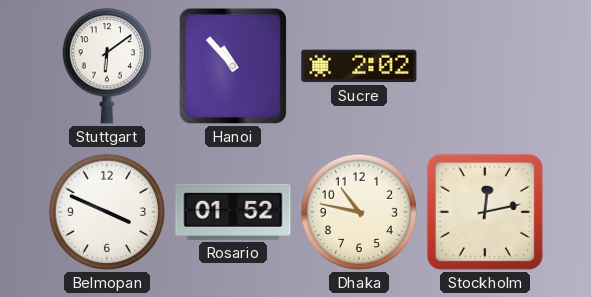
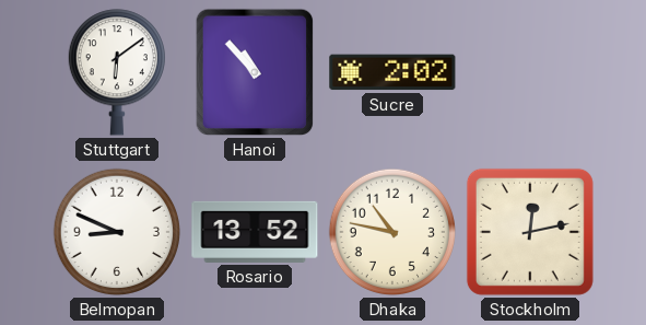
Belmopan: 3:49 -> 8:49
Rosario: 01:52 -> 13:52
